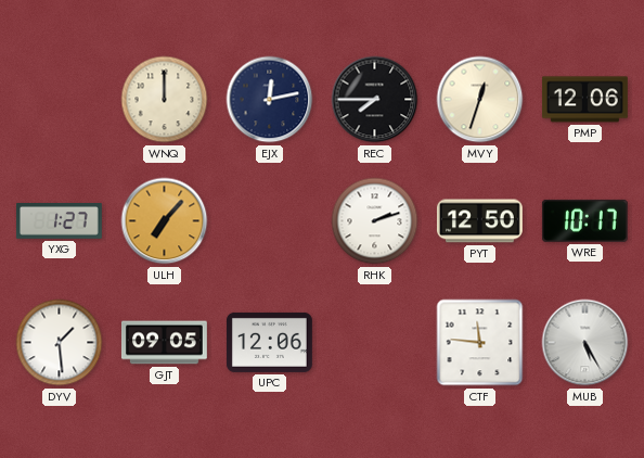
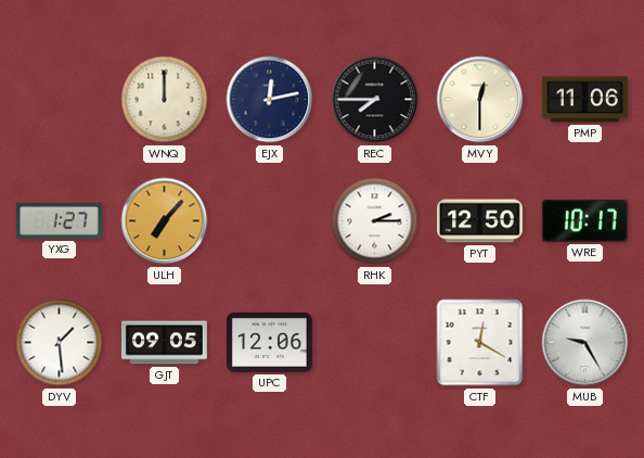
MVY: 12:33 -> 12:30
PMP: 12:06 -> 11:06
RHK: 2:12 -> 2:15
CTF: 11:46 -> 12:20
MUB: 5:25 -> 9:25
